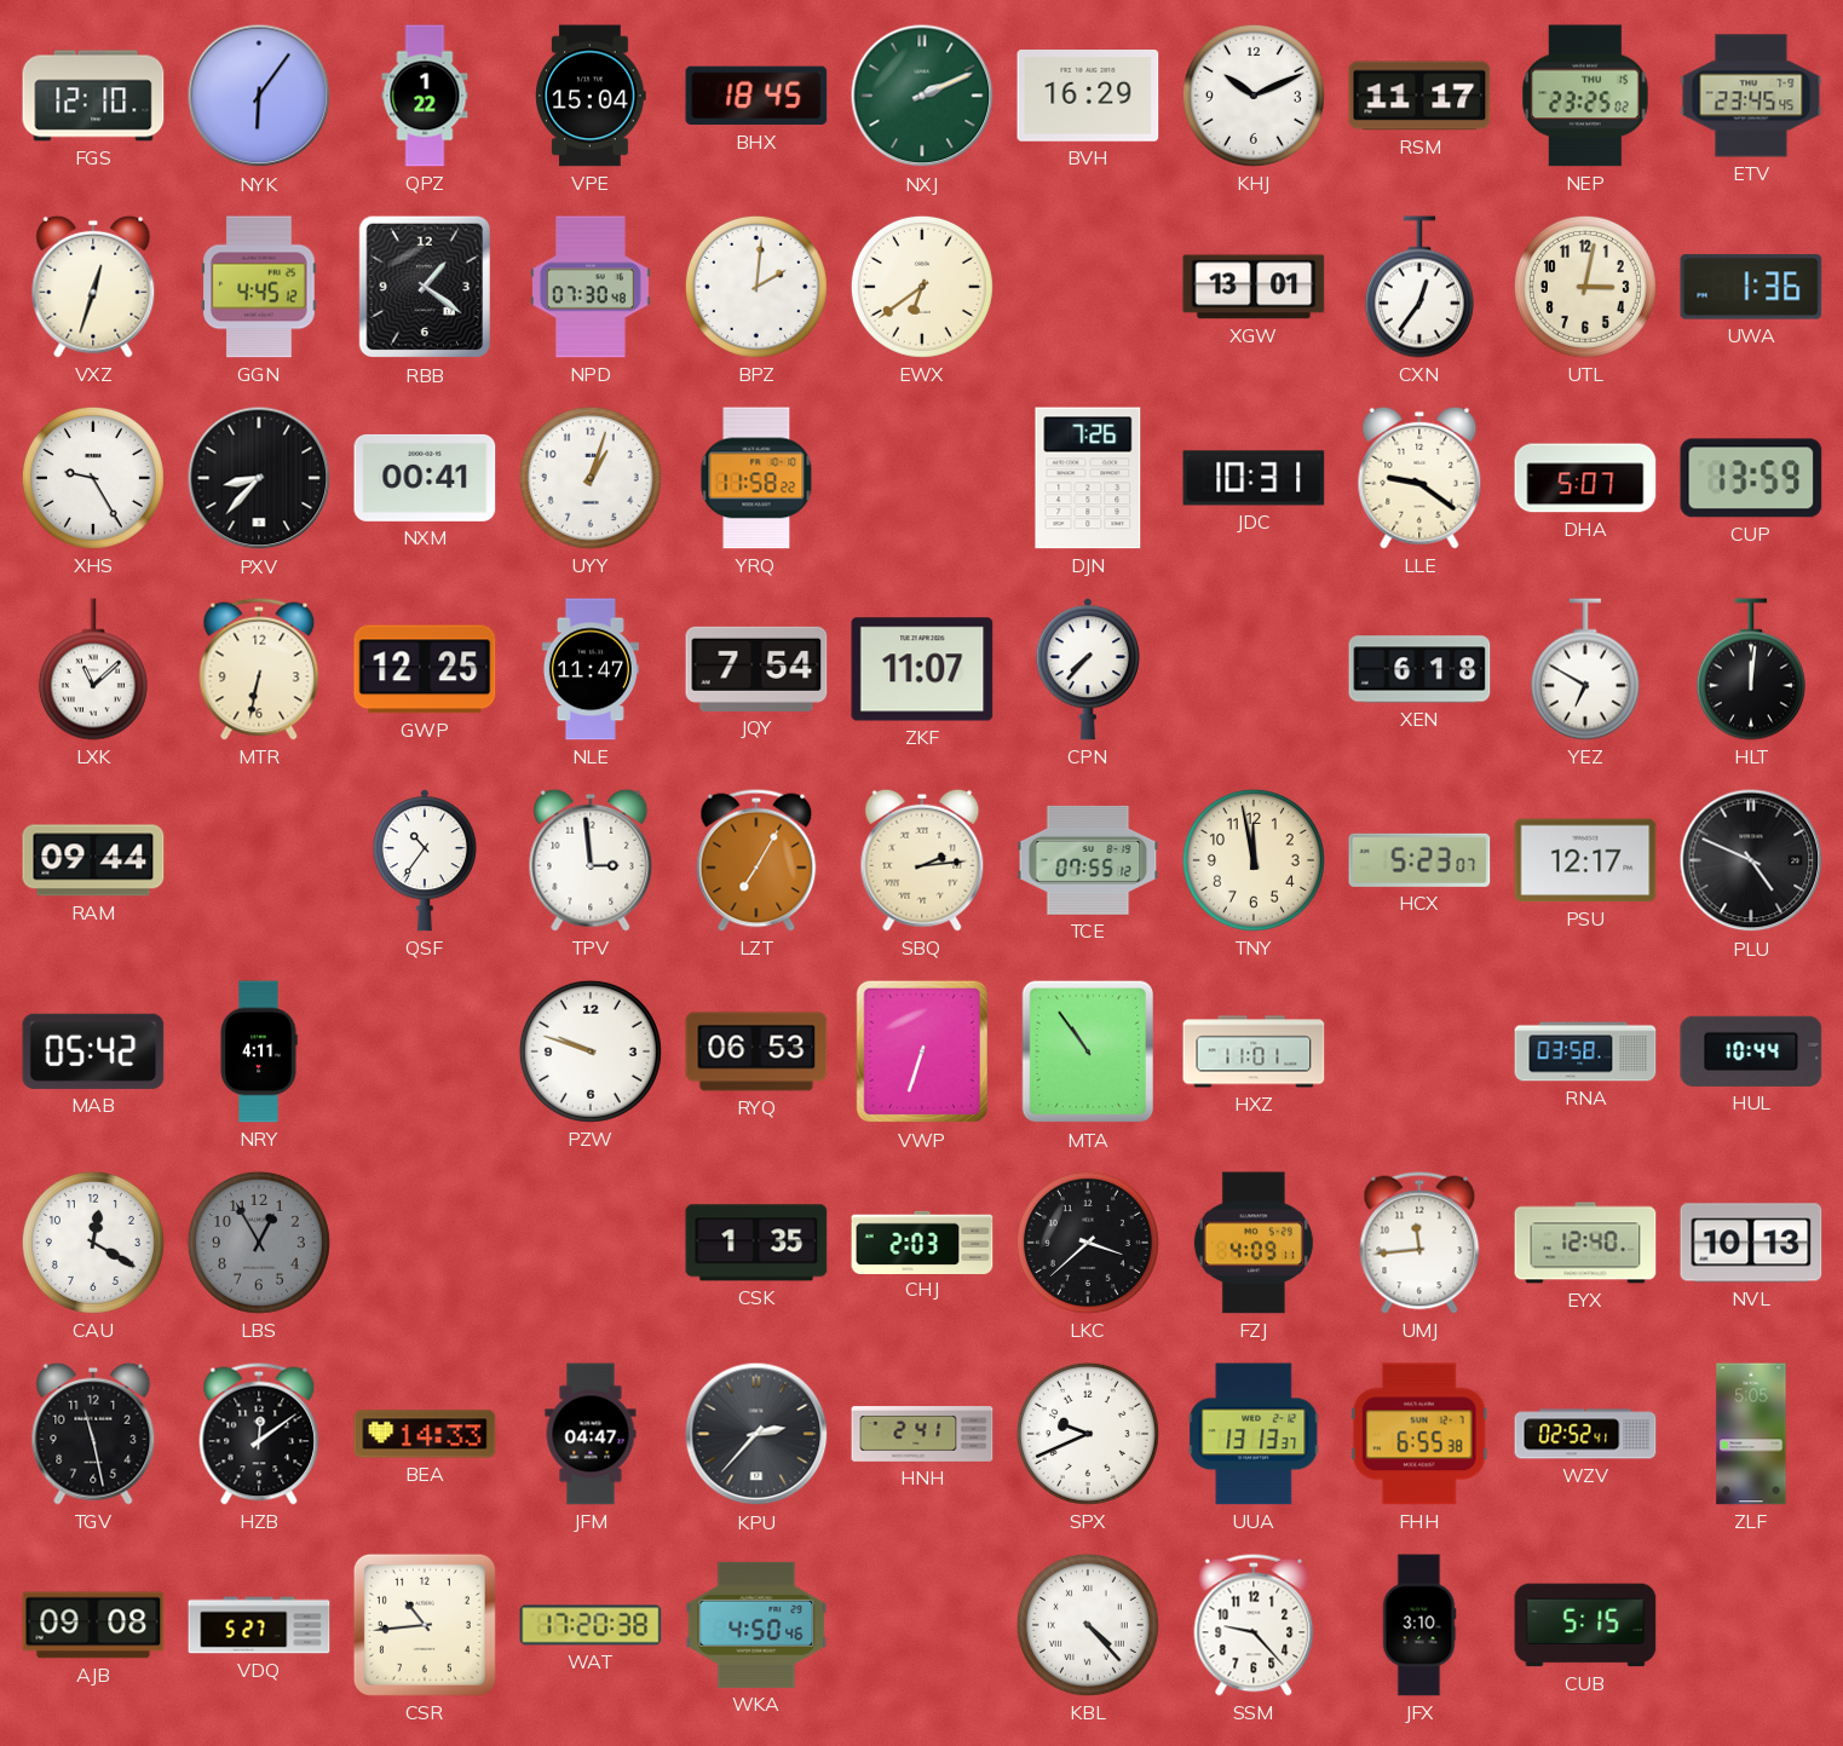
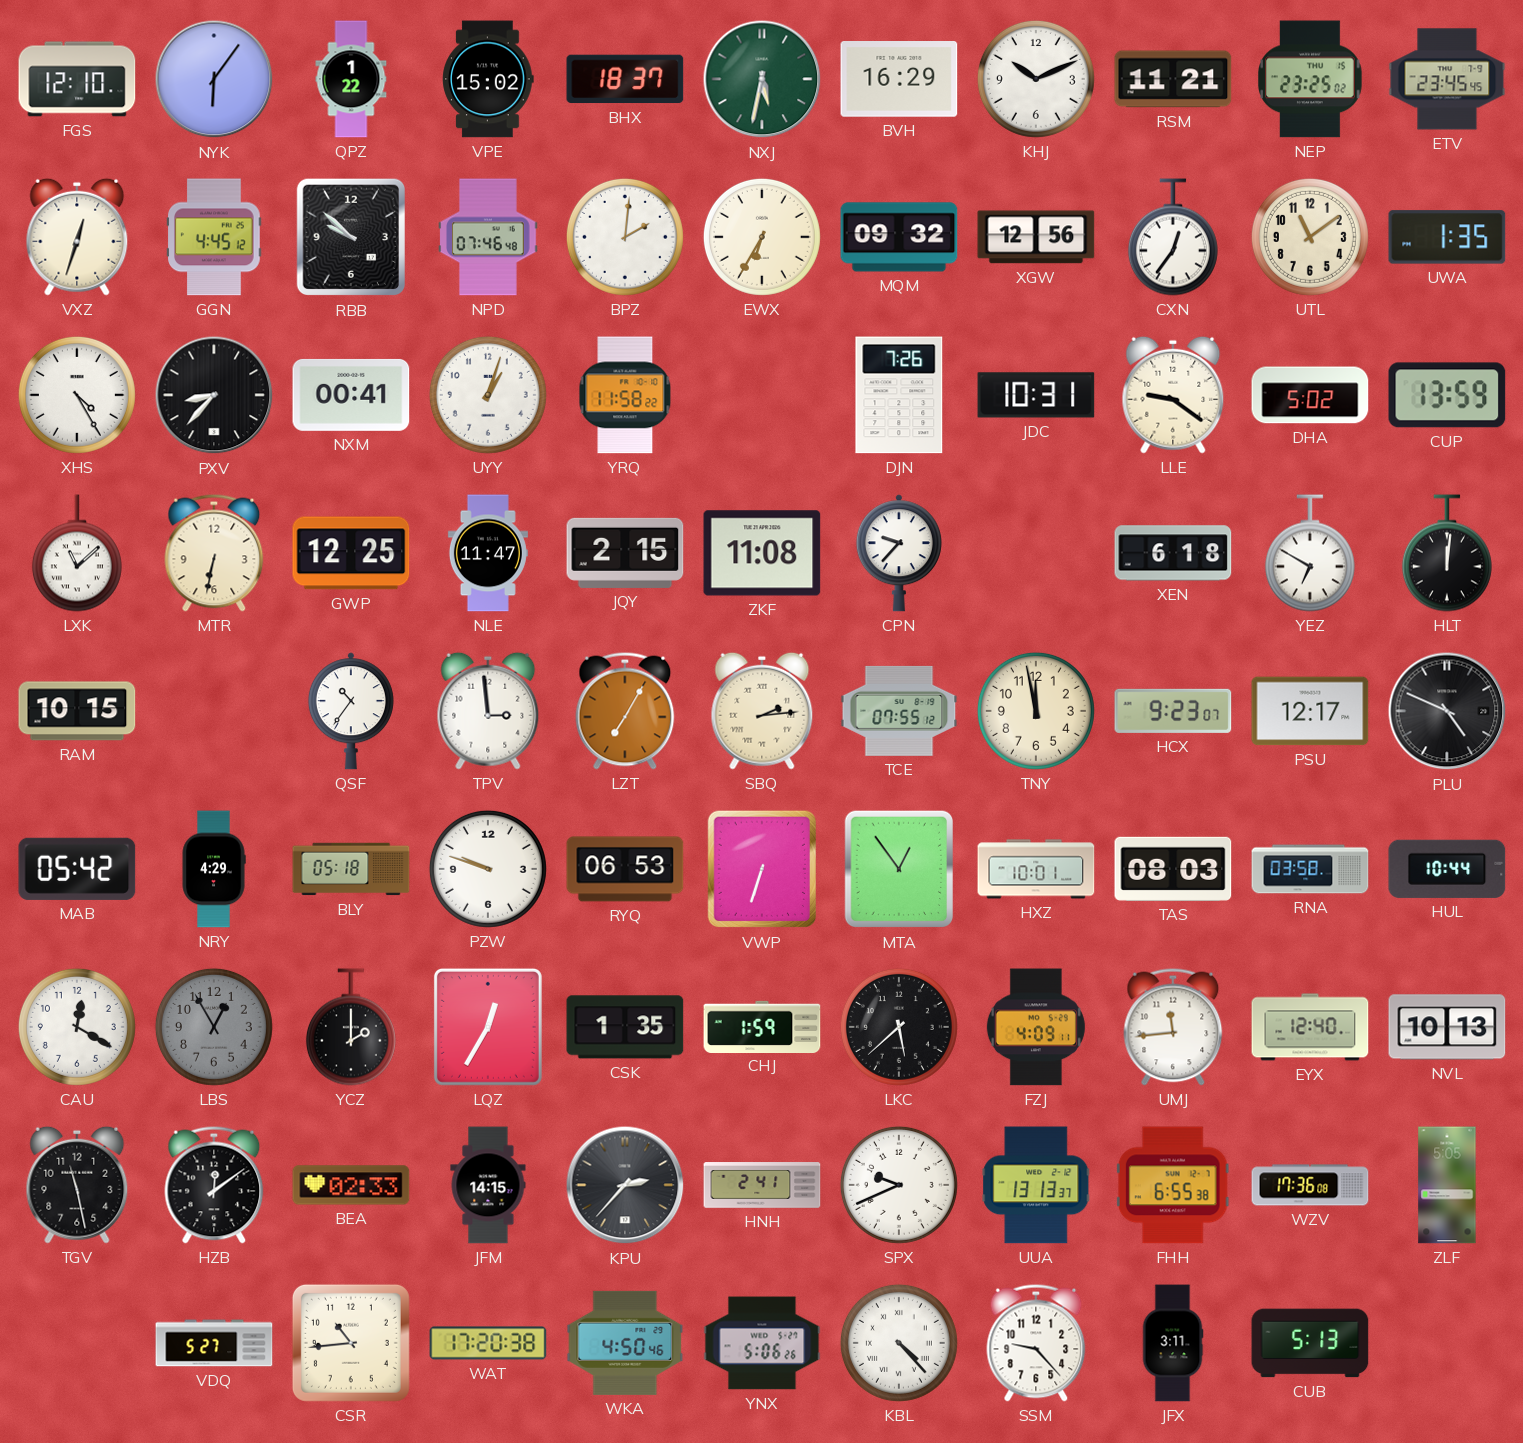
VPE: 15:04 -> 15:02
BHX: 18:45 -> 18:37
NXJ: 2:11 -> 5:32
RSM: 11:17 -> 11:21
RBB: 1:21 -> 9:52
NPD: 07:30 -> 07:46
EWX: 6:39 -> 6:35
MQM: none -> 09:32
XGW: 13:01 -> 12:56
UTL: 3:02 -> 11:09
UWA: 1:36 -> 1:35
XHS: 9:25 -> 4:25
DHA: 5:07 -> 5:02
JQY: 7:54 -> 2:15
ZKF: 11:07 -> 11:08
CPN: 7:37 -> 9:37
RAM: 09:44 -> 10:15
HCX: 5:23 -> 9:23
NRY: 4:11 -> 4:29
BLY: none -> 05:18
MTA: 10:54 -> 12:54
HXZ: 11:01 -> 10:01
TAS: none -> 08:03
YCZ: none -> 2:00
LQZ: none -> 12:35
CHJ: 2:03 -> 1:59
LKC: 3:38 -> 5:38
BEA: 14:33 -> 02:33
JFM: 04:47 -> 14:15
WZV: 02:52 -> 17:36
AJB: 09:08 -> none
YNX: none -> 5:06
JFX: 3:10 -> 3:11
CUB: 5:15 -> 5:13
